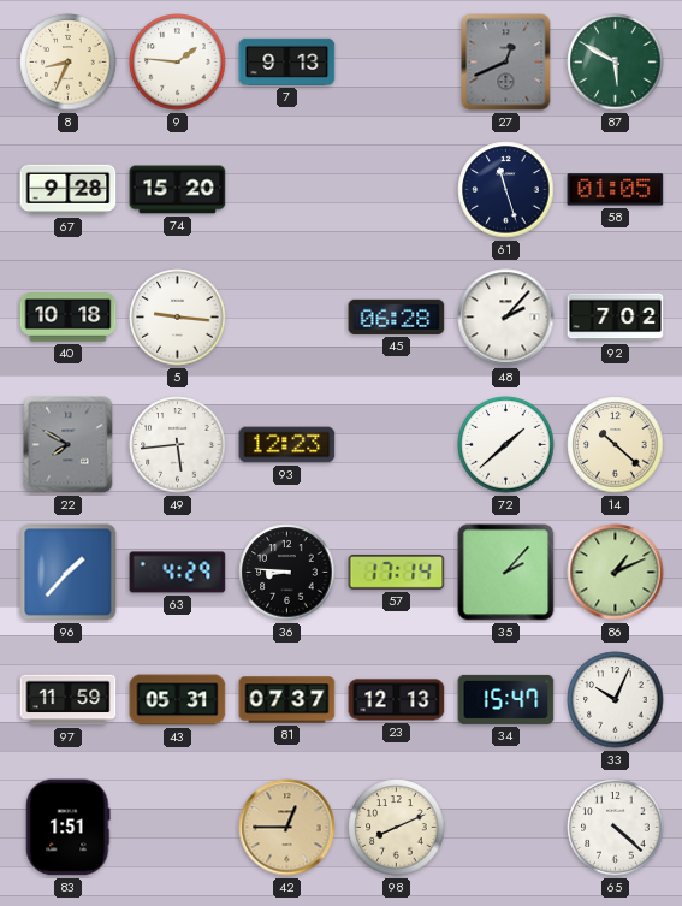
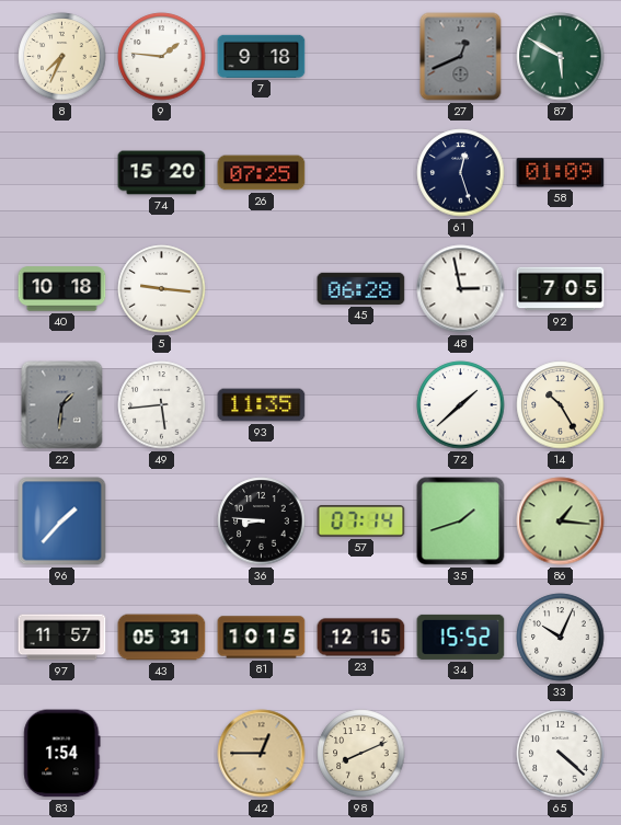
8: 8:34 -> 7:34
7: 9:13 -> 9:18
67: 9:28 -> none
26: none -> 07:25
61: 11:27 -> 12:27
58: 01:05 -> 01:09
48: 2:07 -> 2:58
92: 7:02 -> 7:05
22: 7:50 -> 1:31
93: 12:23 -> 11:35
14: 10:22 -> 10:25
63: 4:29 -> none
57: 17:14 -> 07:14
35: 2:07 -> 1:42
86: 1:11 -> 1:16
97: 11:59 -> 11:57
81: 07:37 -> 10:15
23: 12:13 -> 12:15
34: 15:47 -> 15:52
83: 1:51 -> 1:54
